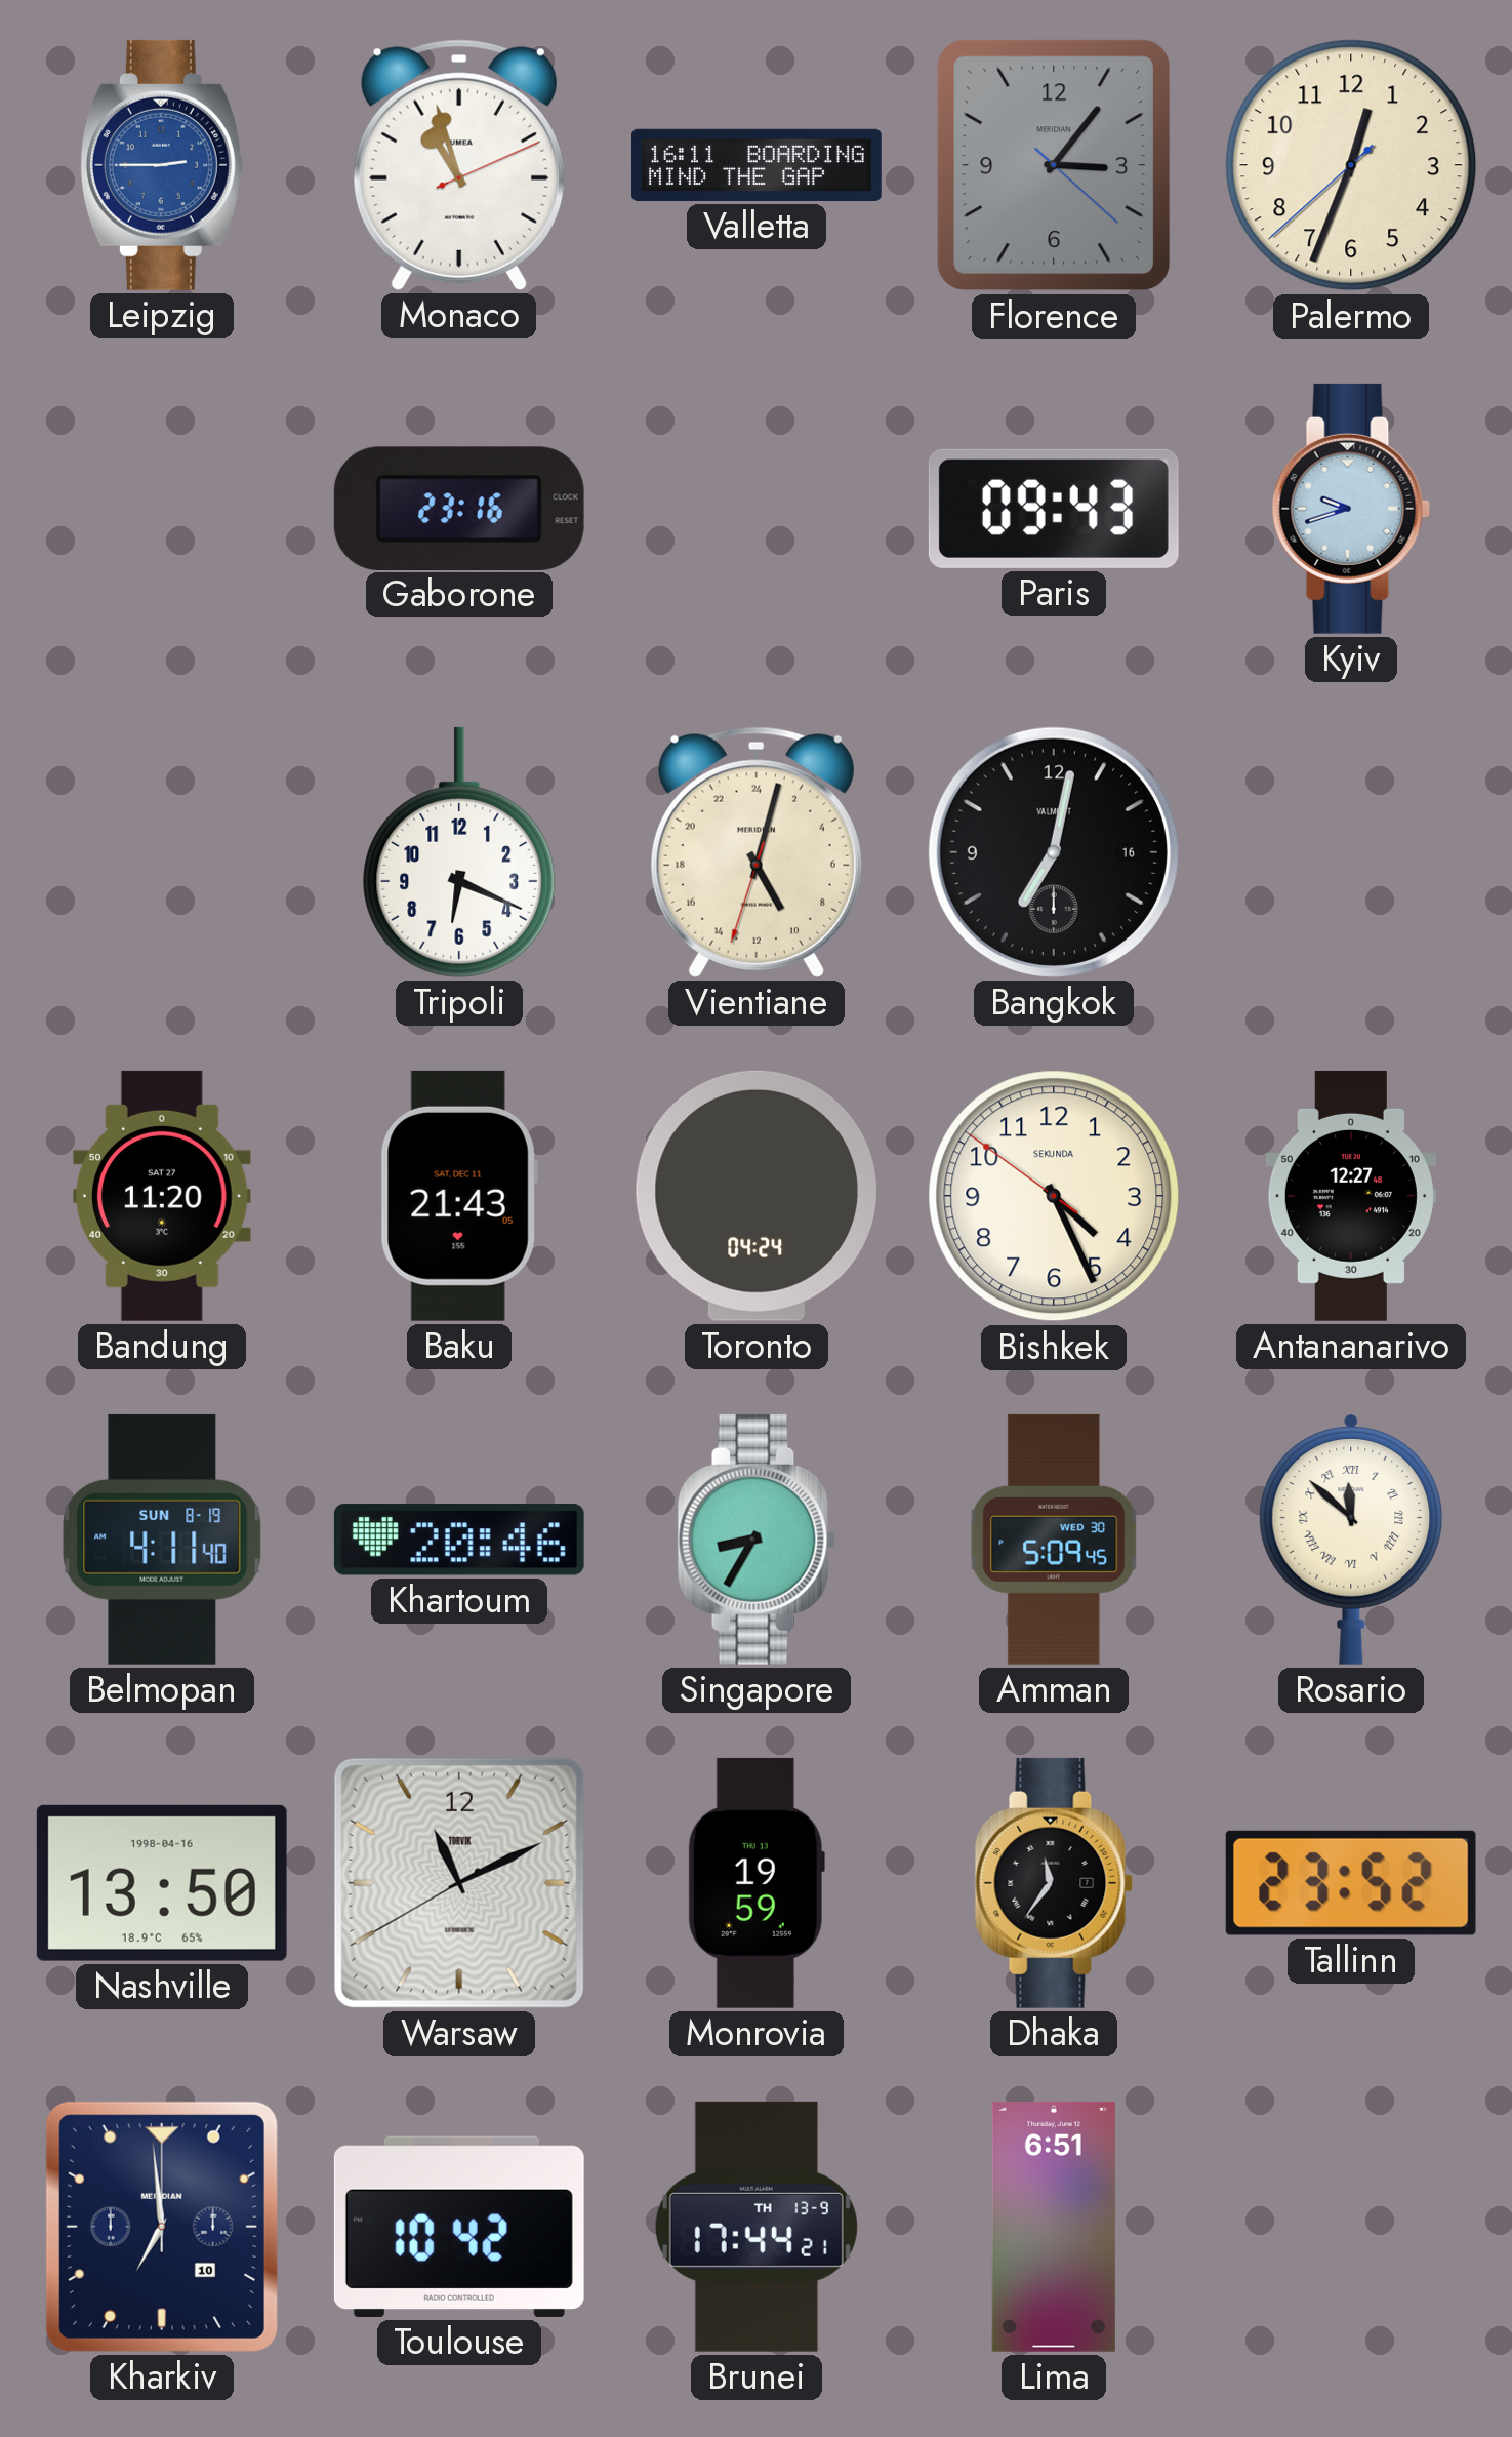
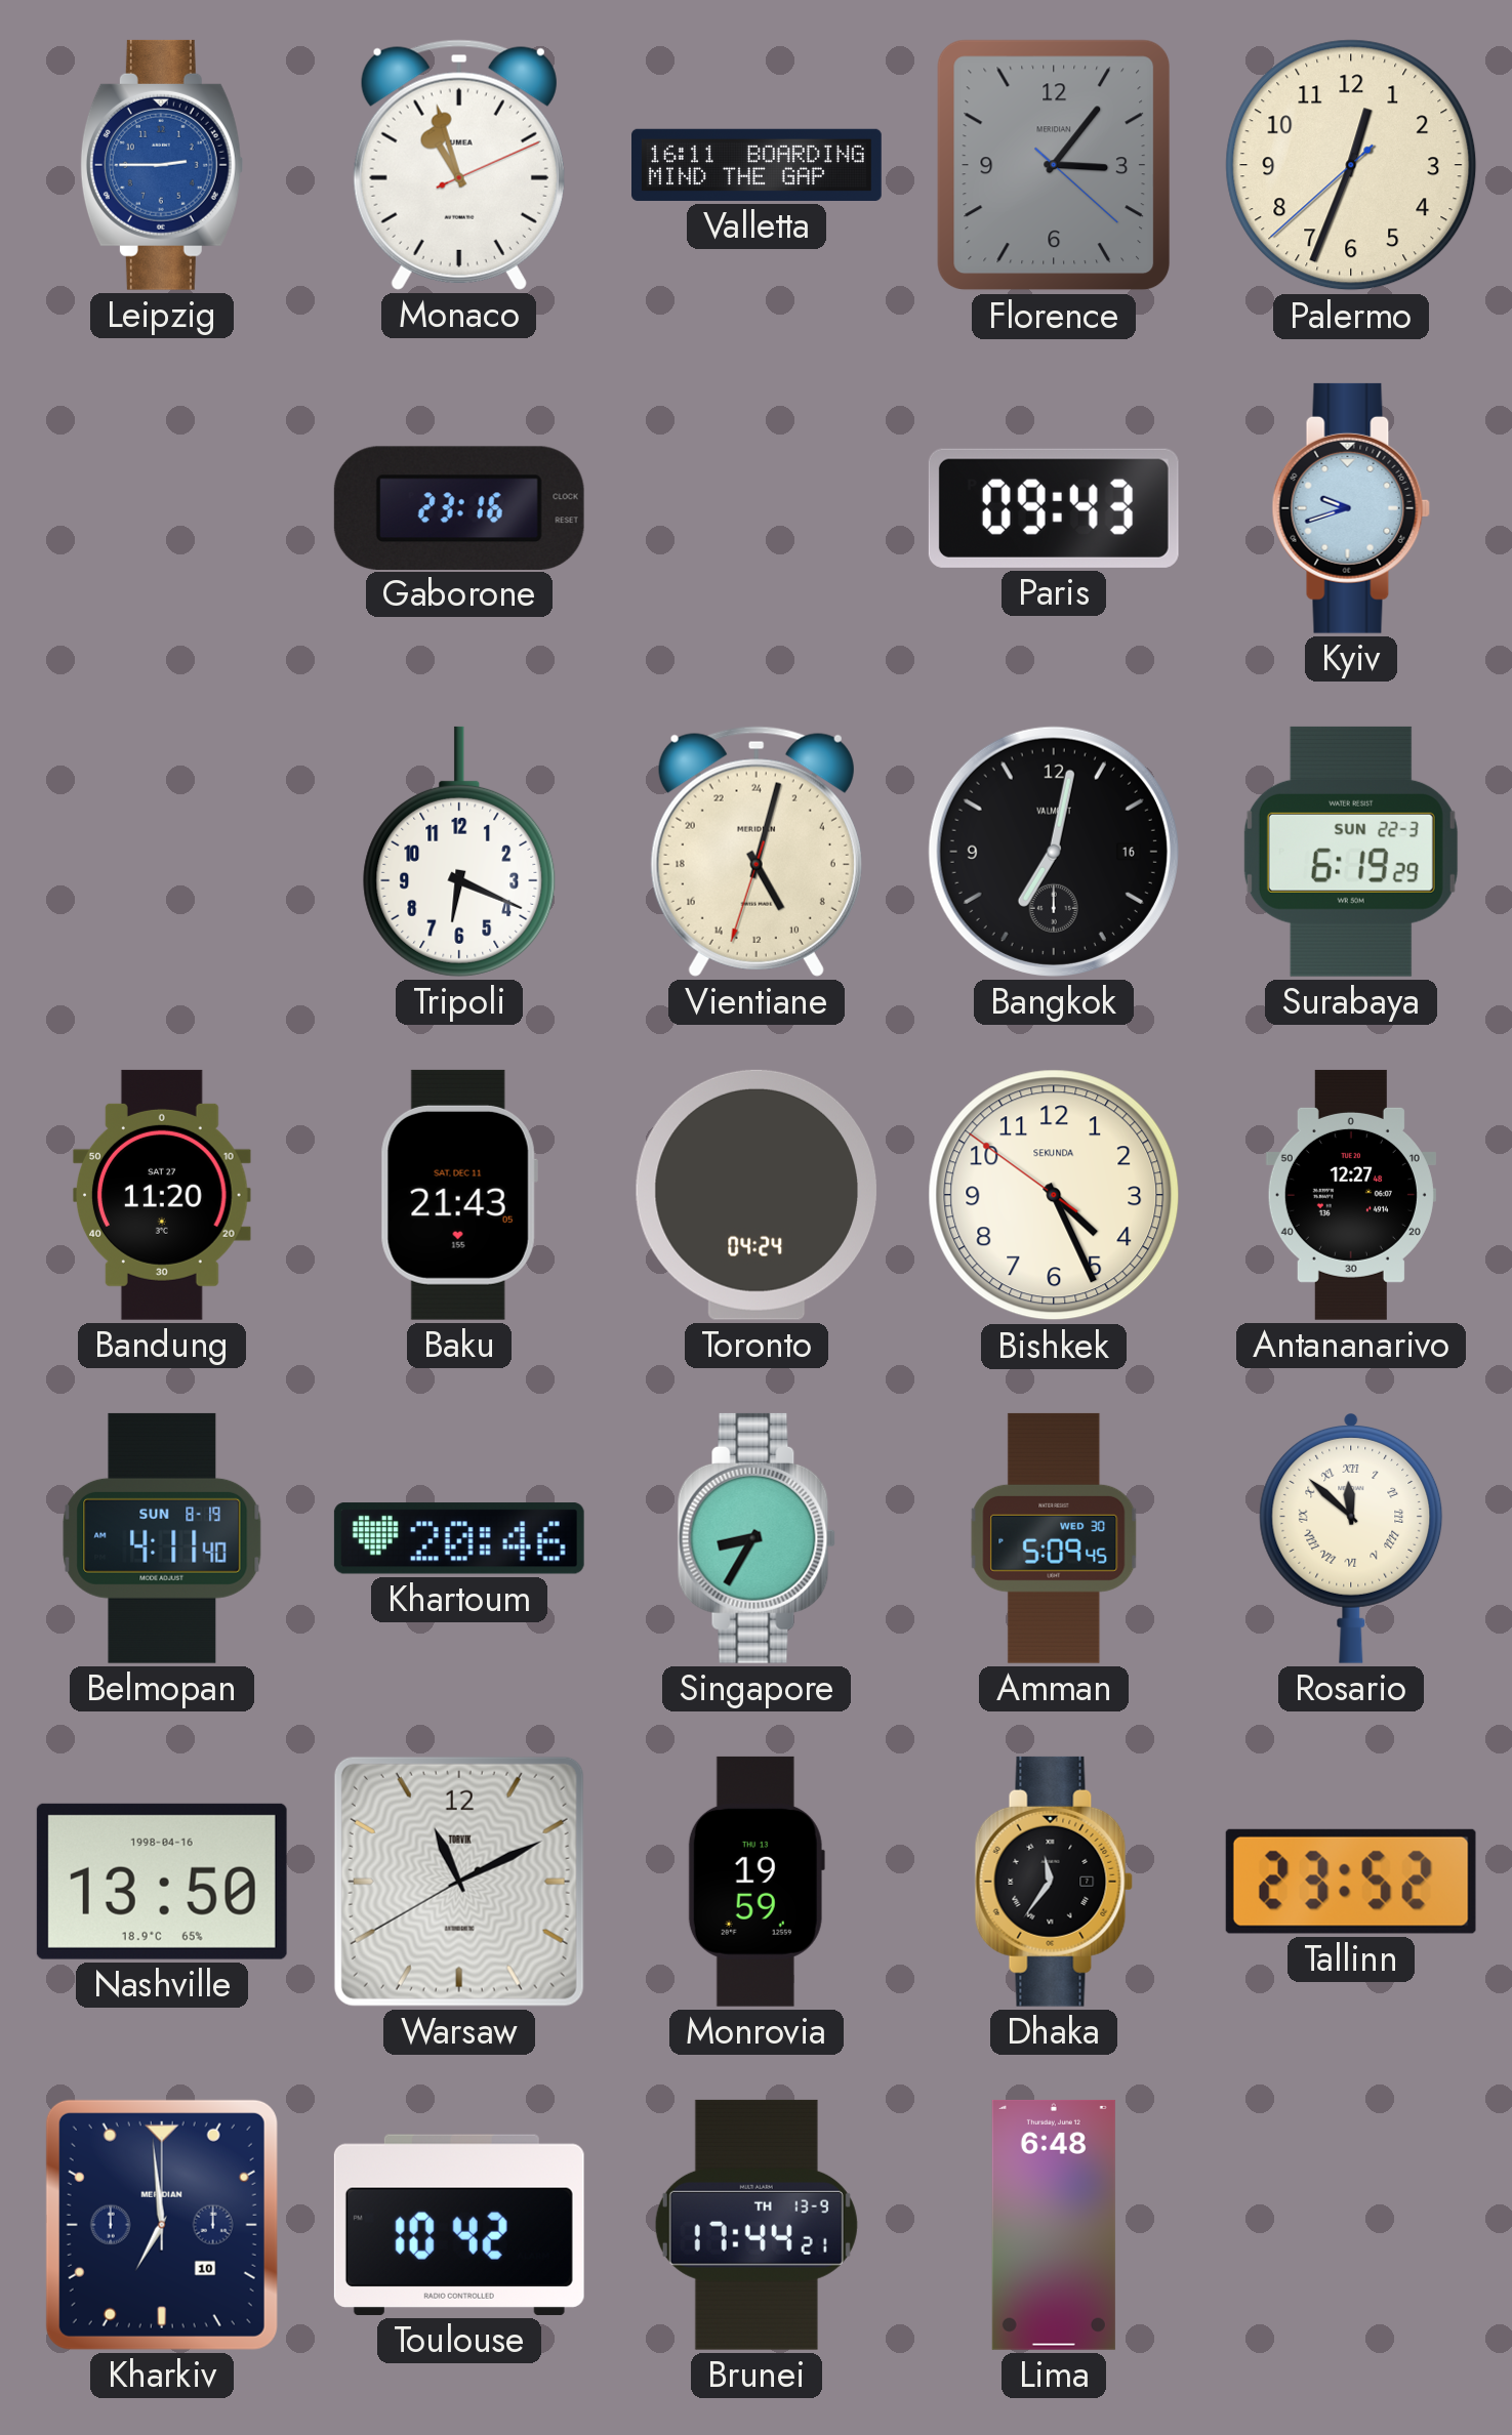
Surabaya: none -> 6:19
Lima: 6:51 -> 6:48
